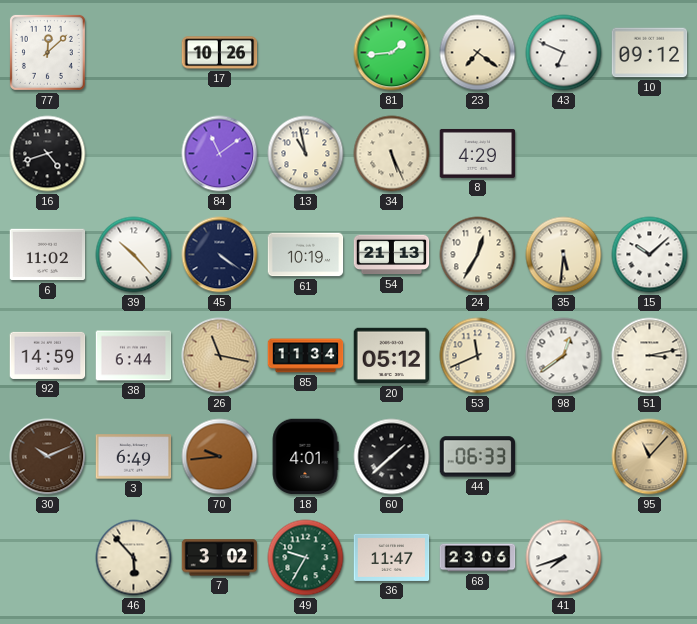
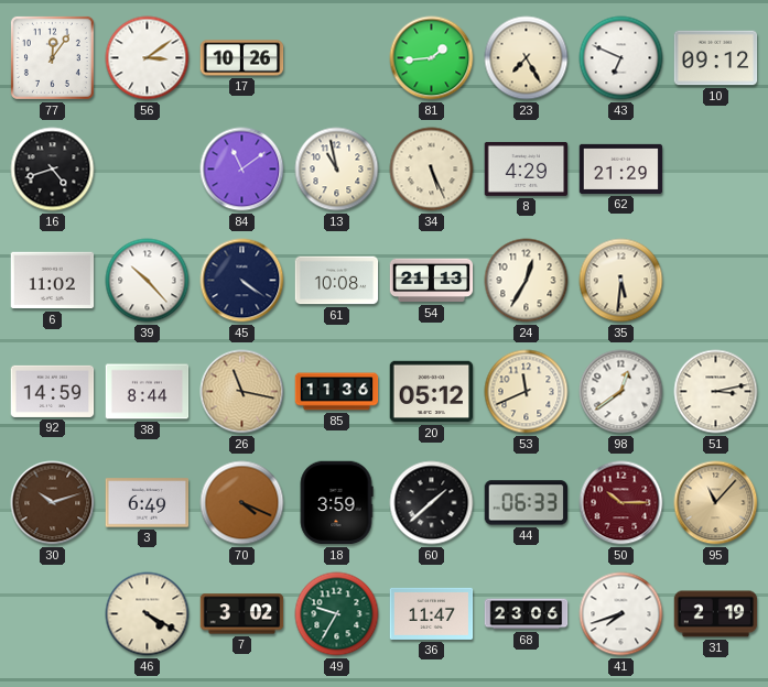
77: 12:08 -> 12:06
56: none -> 3:09
23: 7:21 -> 7:25
62: none -> 21:29
61: 10:19 -> 10:08
15: 10:08 -> none
38: 6:44 -> 8:44
85: 11:34 -> 11:36
30: 10:11 -> 10:12
70: 9:44 -> 4:19
18: 4:01 -> 3:59
50: none -> 10:15
46: 5:53 -> 4:20
31: none -> 2:19
